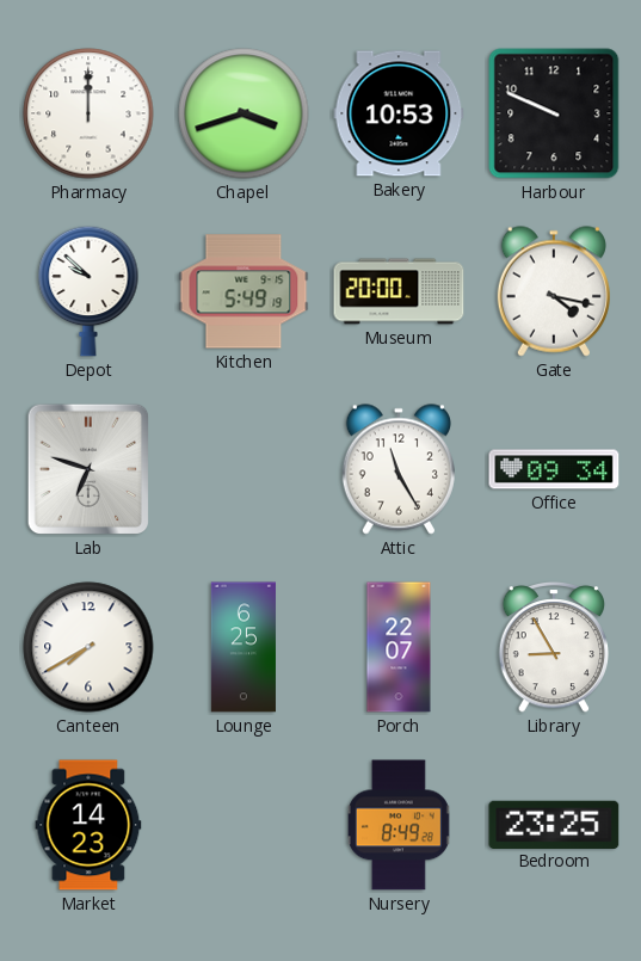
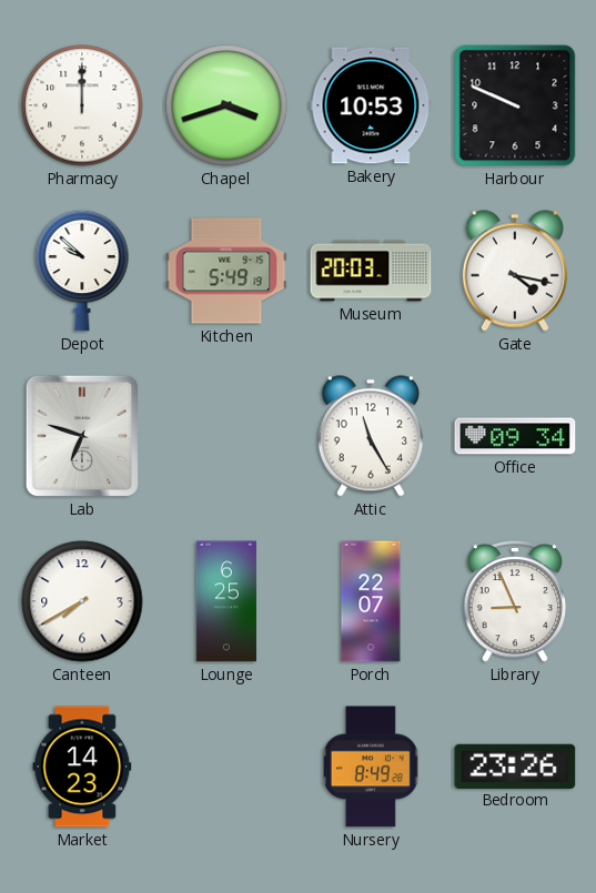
Museum: 20:00 -> 20:03
Library: 8:55 -> 8:56
Bedroom: 23:25 -> 23:26
